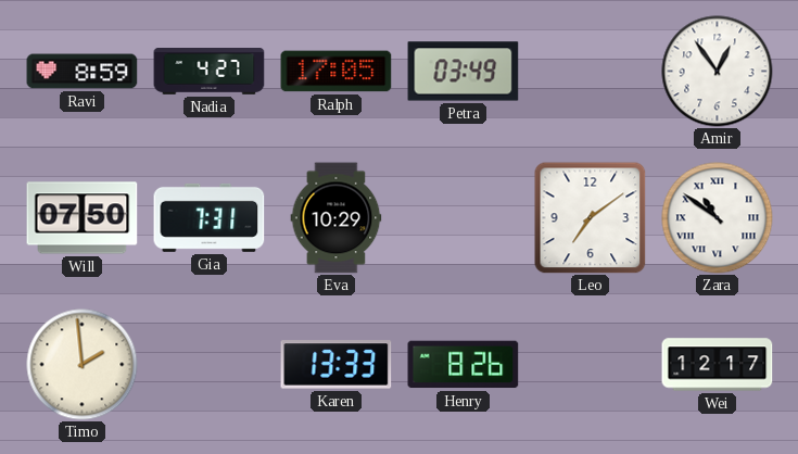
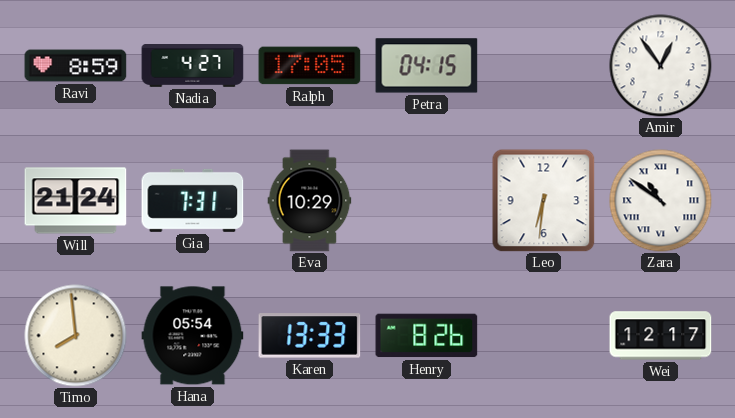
Petra: 03:49 -> 04:15
Will: 07:50 -> 21:24
Leo: 7:09 -> 6:31
Timo: 1:59 -> 7:59
Hana: none -> 05:54
